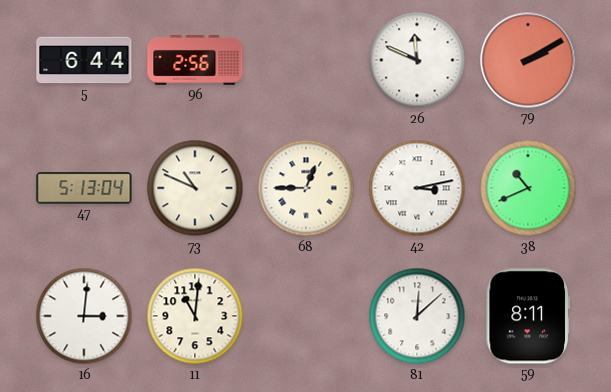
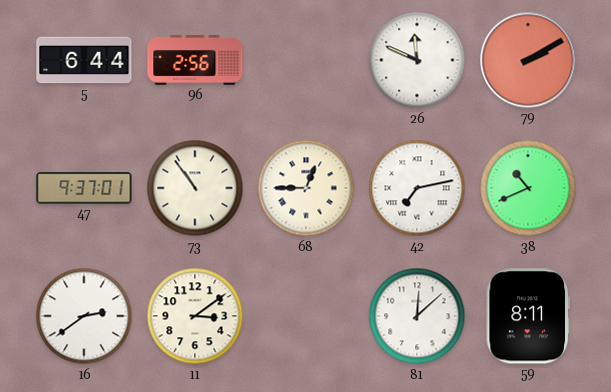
47: 5:13 -> 9:37
73: 10:49 -> 10:54
42: 3:13 -> 7:13
16: 3:01 -> 2:39
11: 11:01 -> 3:09
